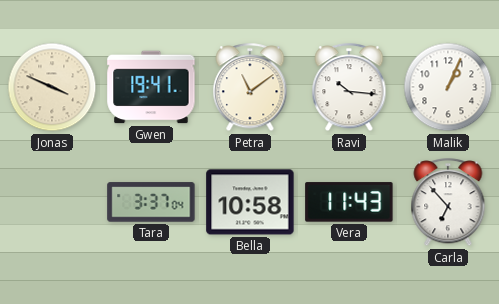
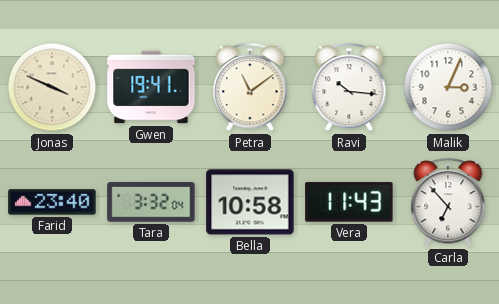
Malik: 1:04 -> 3:04
Farid: none -> 23:40
Tara: 3:37 -> 3:32
